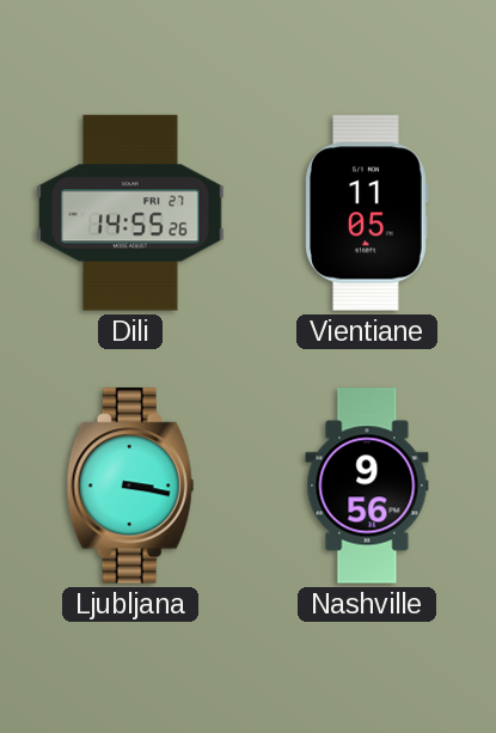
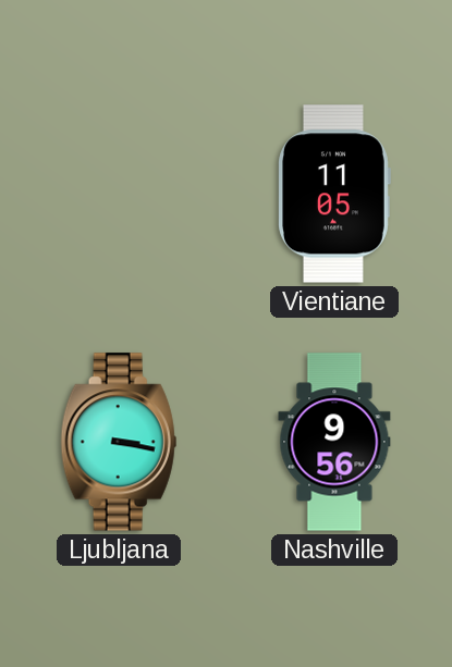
Dili: 14:55 -> none
